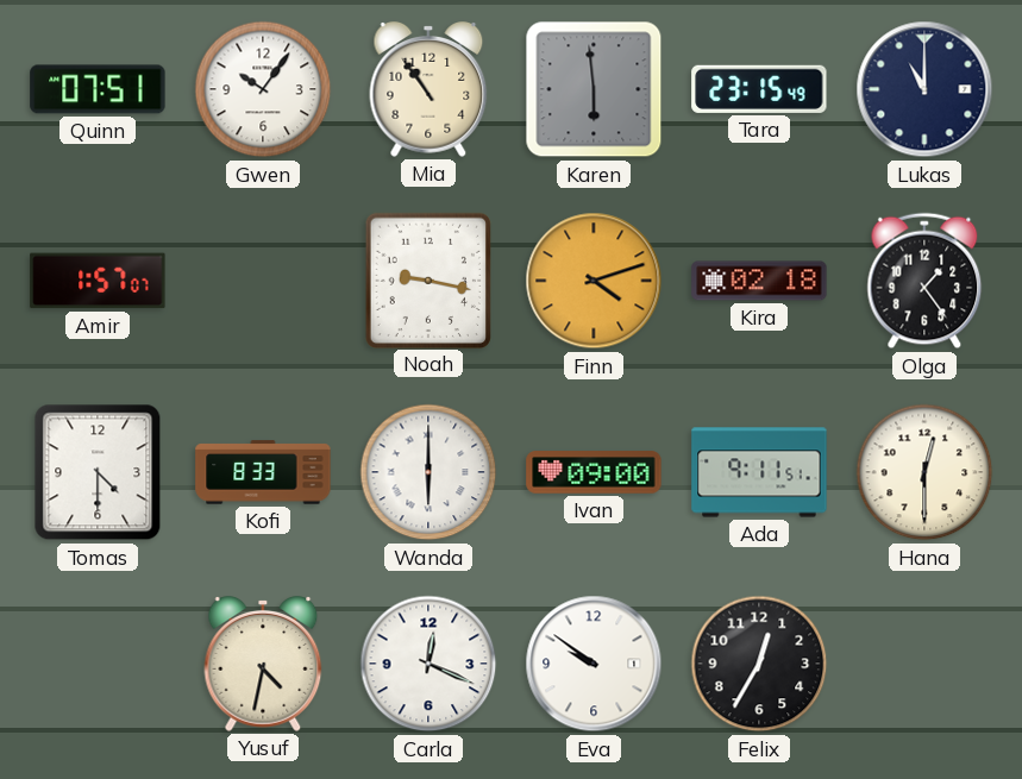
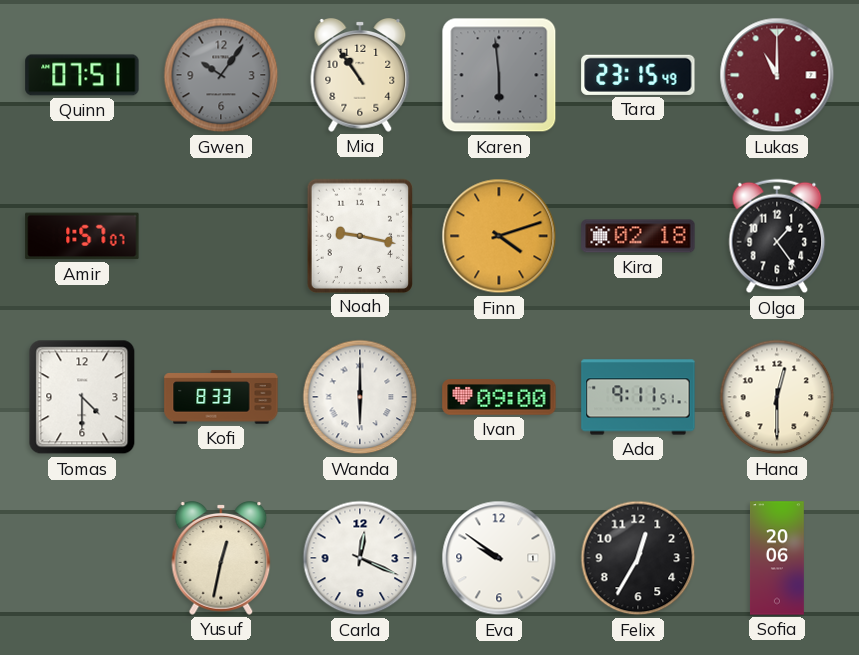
Gwen dial: white -> grey
Lukas dial: navy -> burgundy
Yusuf: 4:32 -> 12:32
Sofia: none -> 20:06
